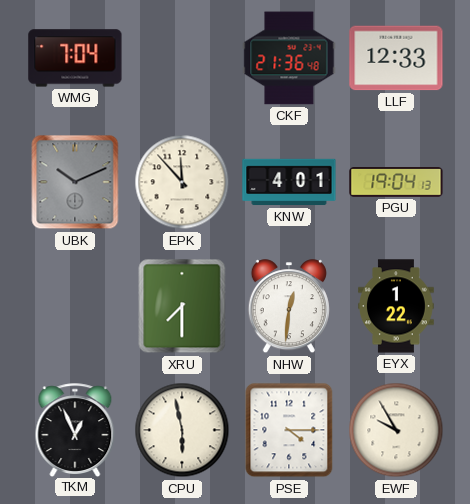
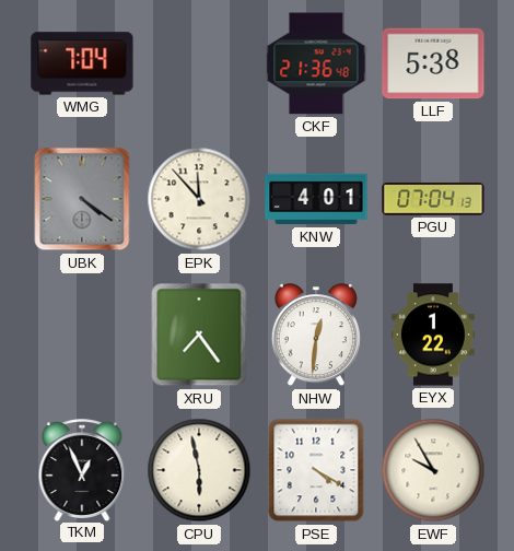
LLF: 12:33 -> 5:38
UBK: 10:11 -> 4:21
PGU: 19:04 -> 07:04
XRU: 7:30 -> 7:24
PSE: 4:15 -> 4:20
